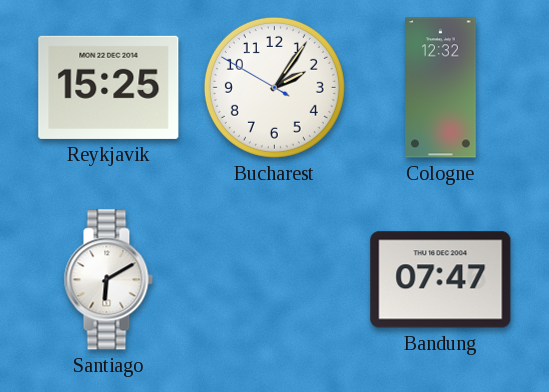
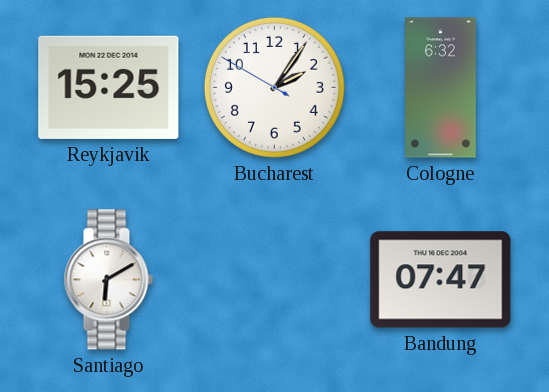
Cologne: 12:32 -> 6:32
